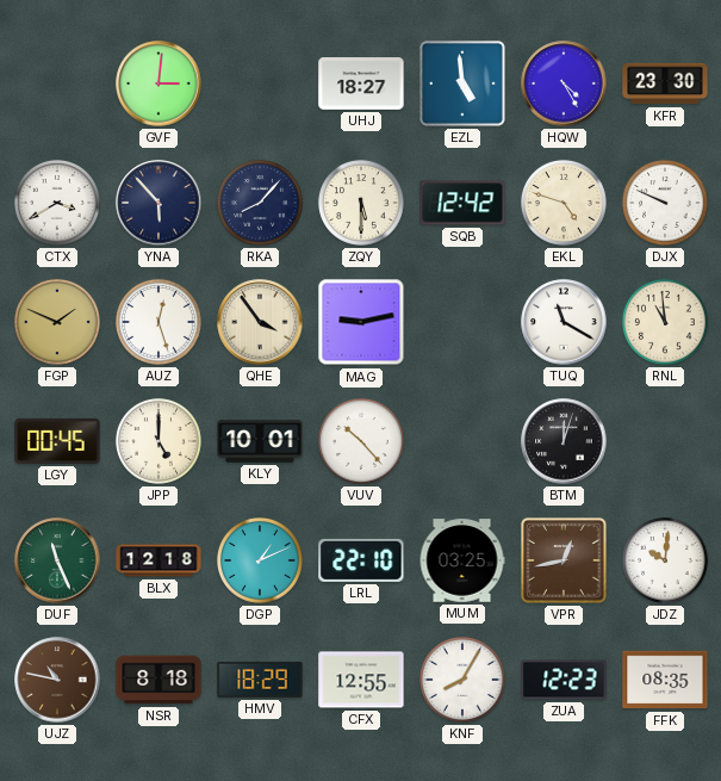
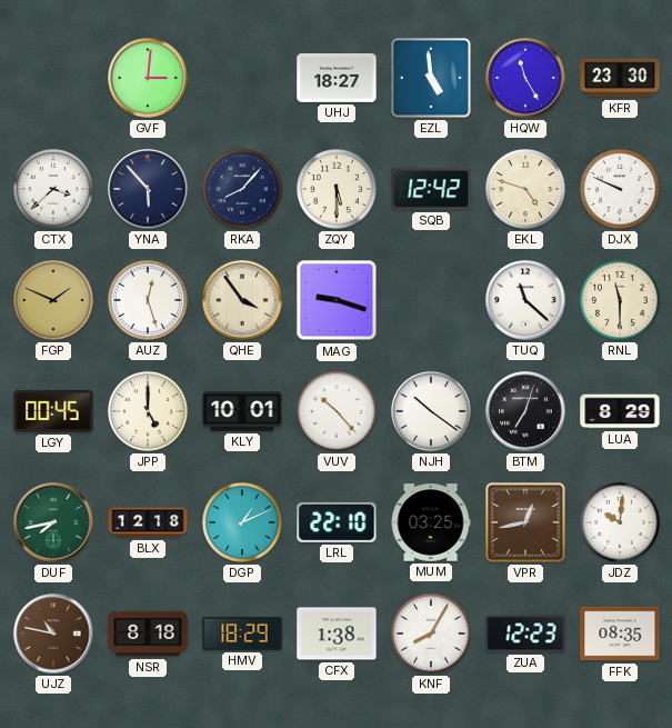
HQW: 4:25 -> 11:25
CTX: 3:40 -> 3:38
MAG: 9:13 -> 9:18
TUQ: 11:20 -> 11:22
RNL: 10:59 -> 11:30
NJH: none -> 10:21
BTM: 12:03 -> 7:03
LUA: none -> 8:29
DUF: 11:26 -> 7:43
CFX: 12:55 -> 1:38
